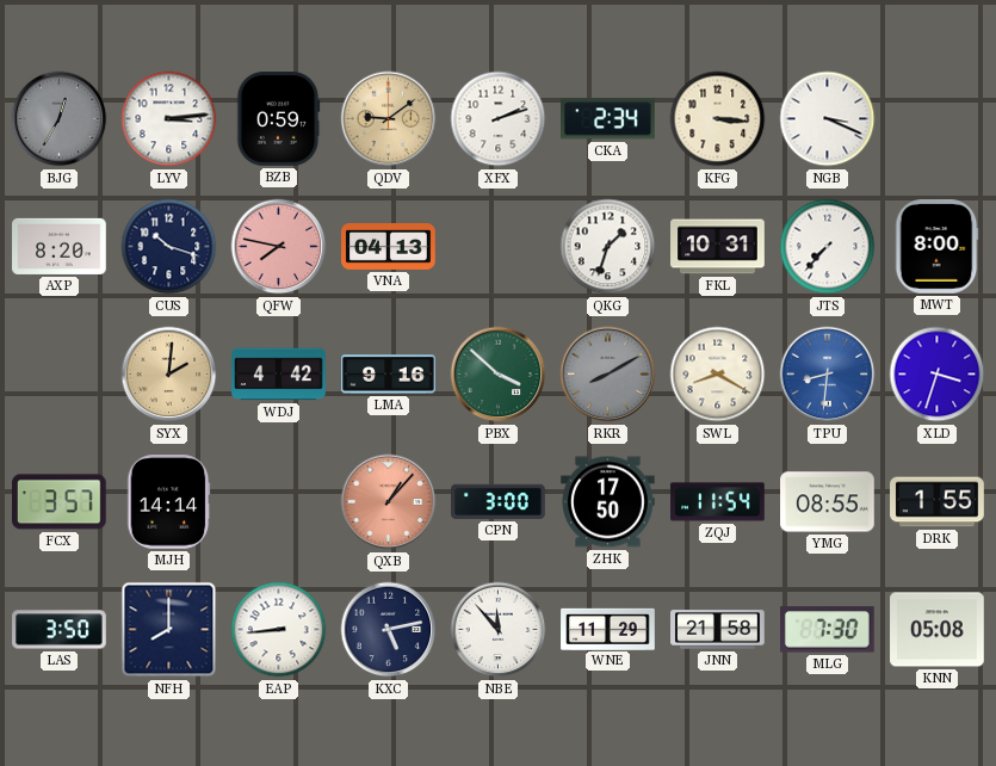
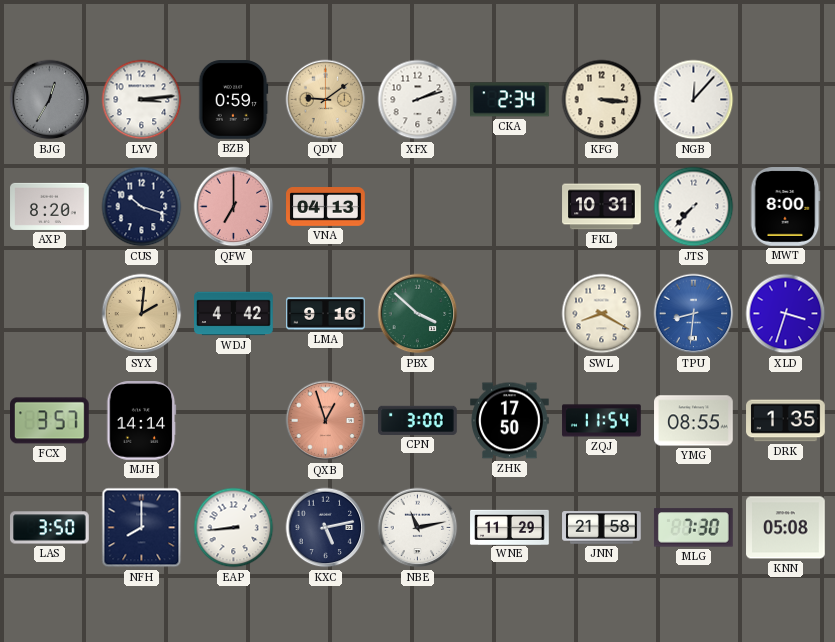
NGB: 3:19 -> 12:07
QFW: 7:47 -> 7:00
QKG: 1:33 -> none
RKR: 8:10 -> none
QXB: 1:07 -> 12:57
DRK: 1:55 -> 1:35
NBE: 11:53 -> 11:13
